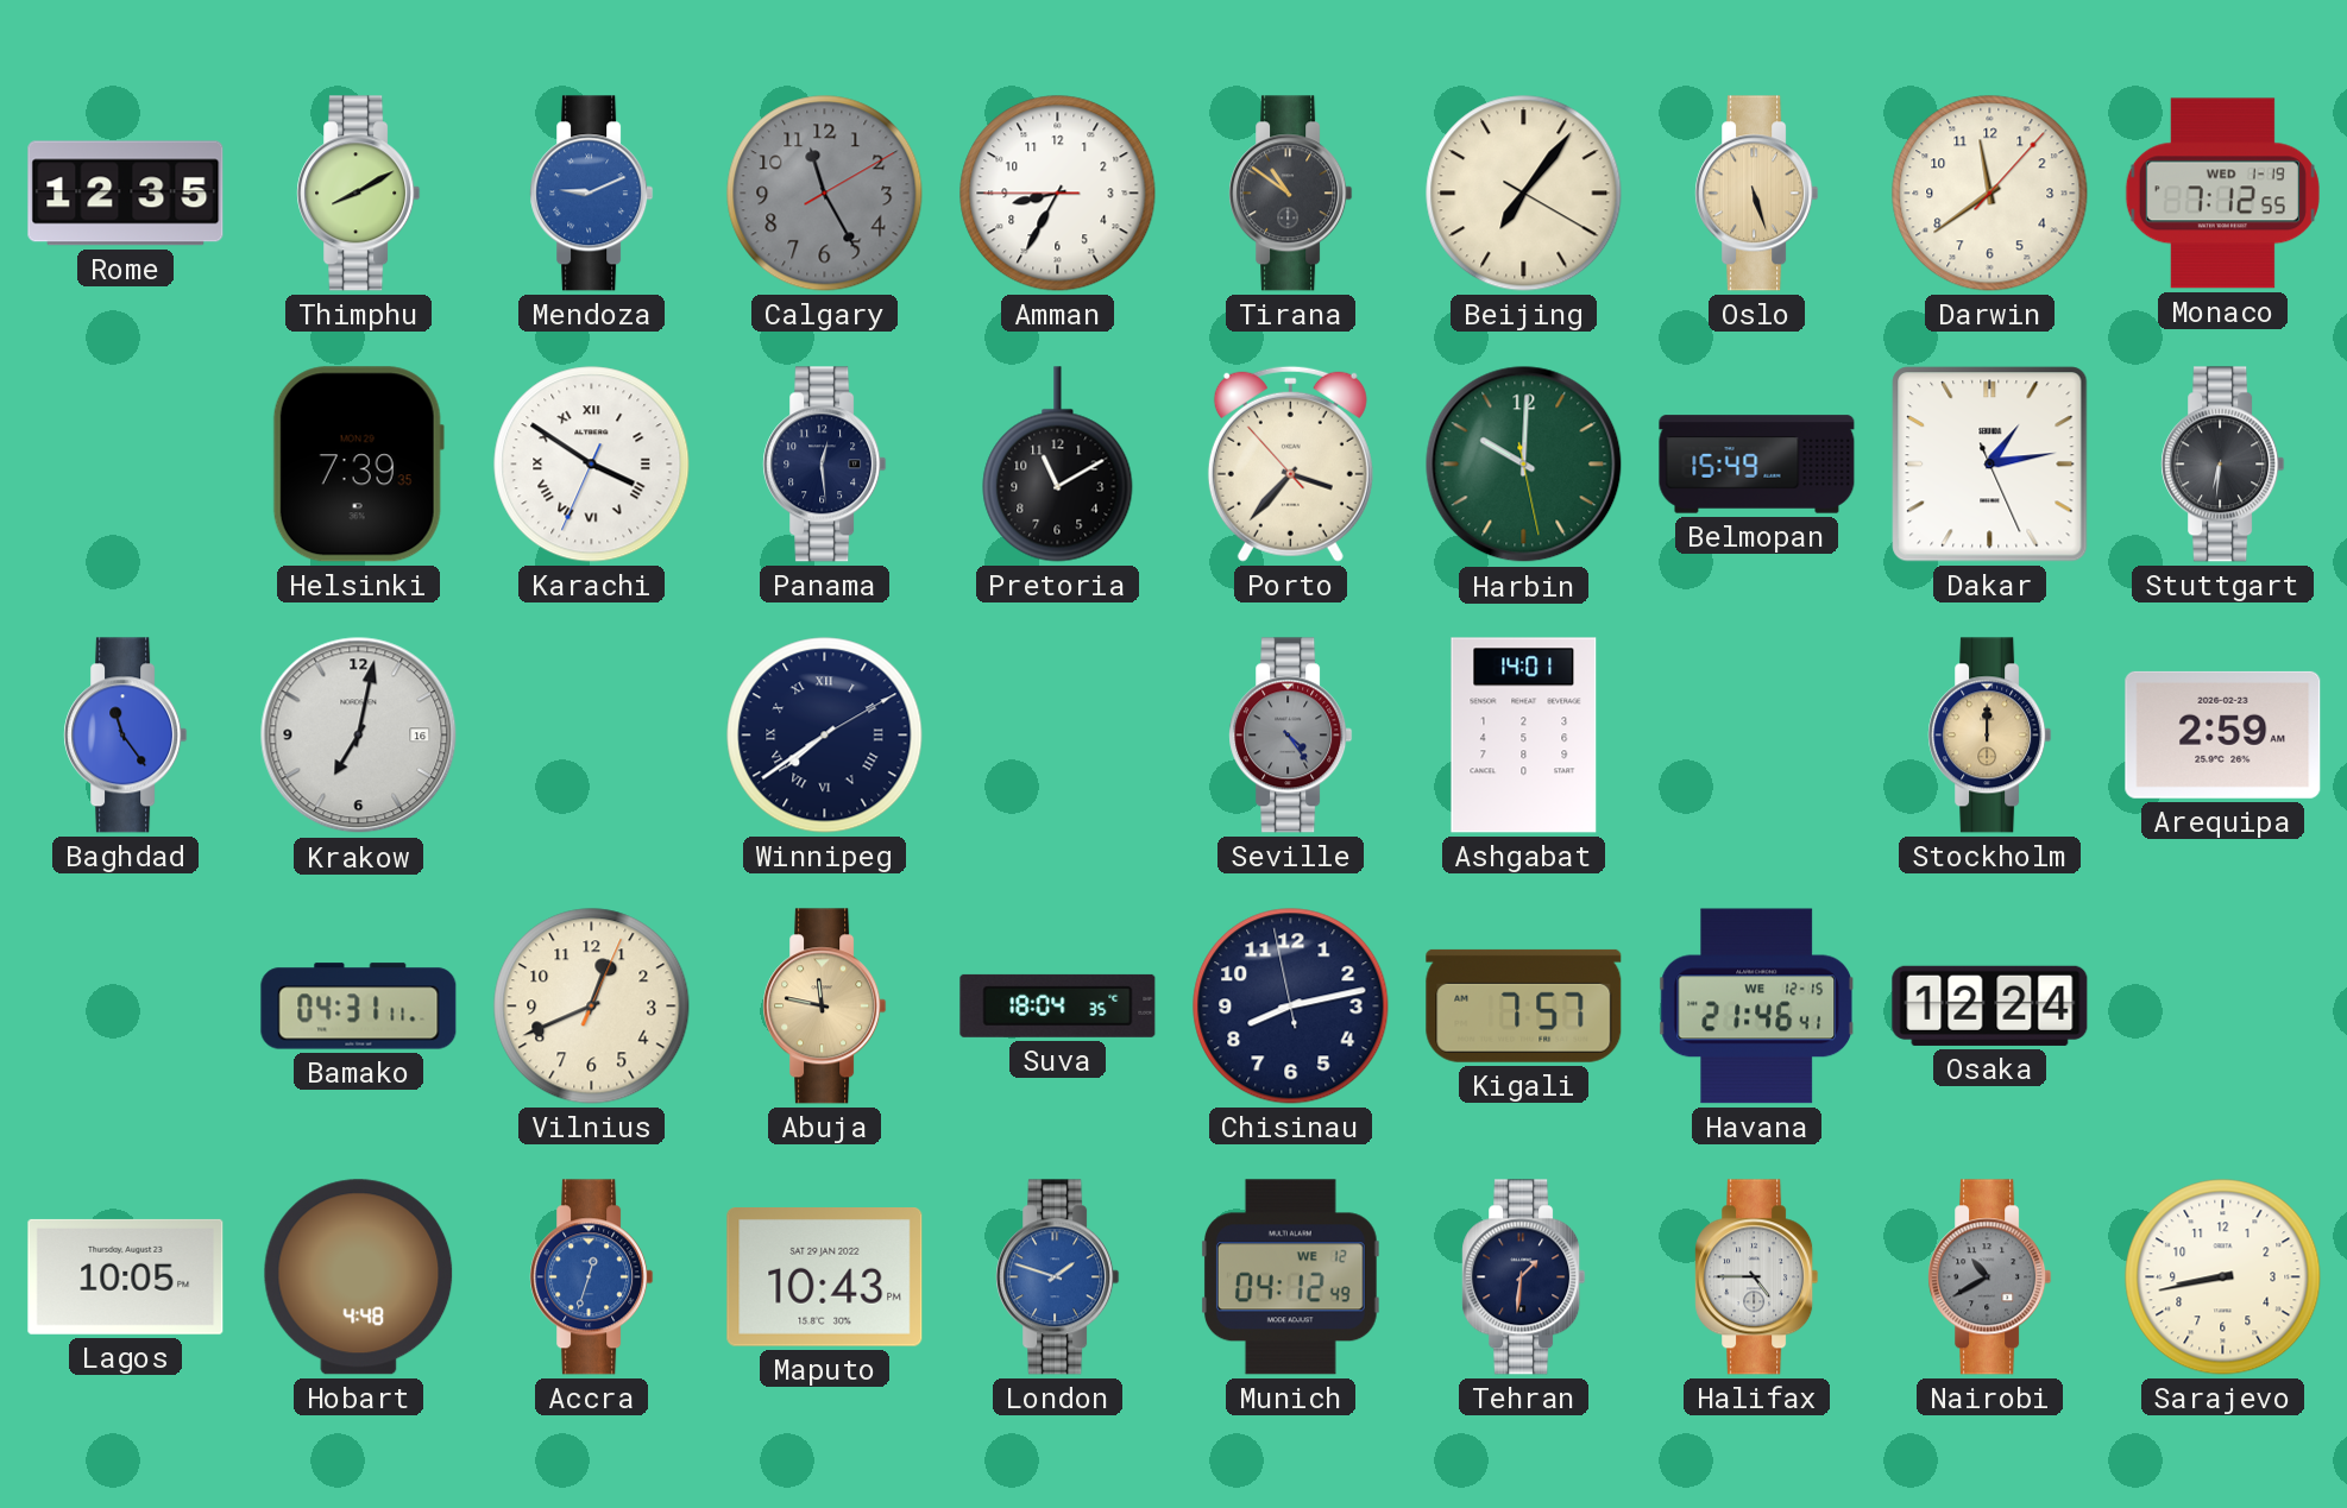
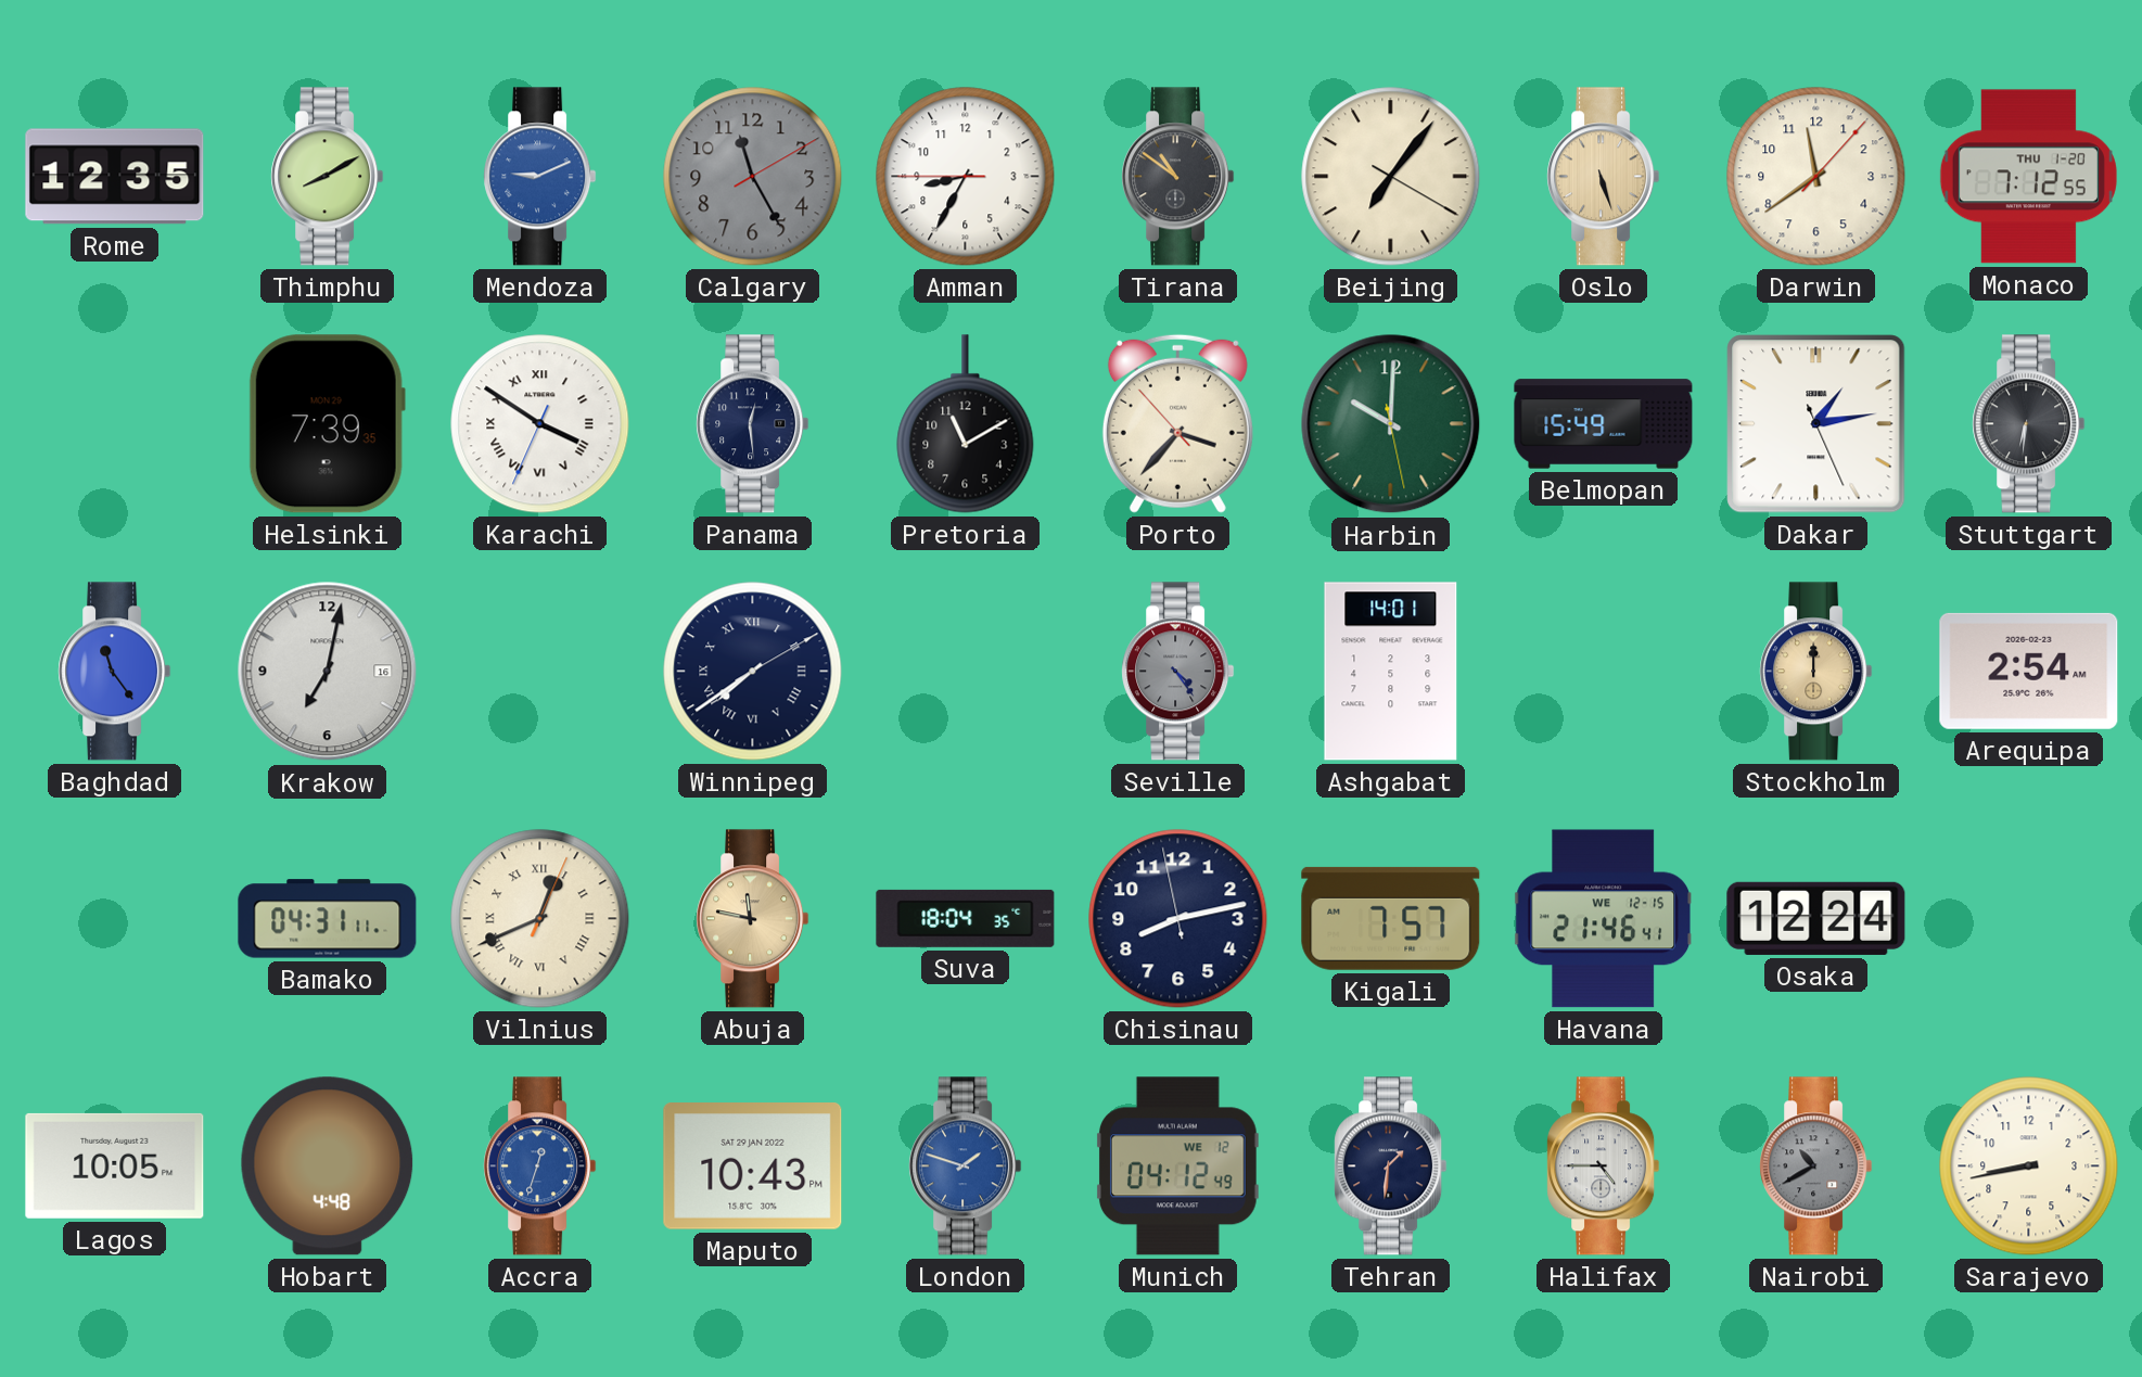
Monaco date: WED 1-19 -> THU 1-20
Arequipa: 2:59 -> 2:54
Vilnius numerals: Arabic -> Roman
